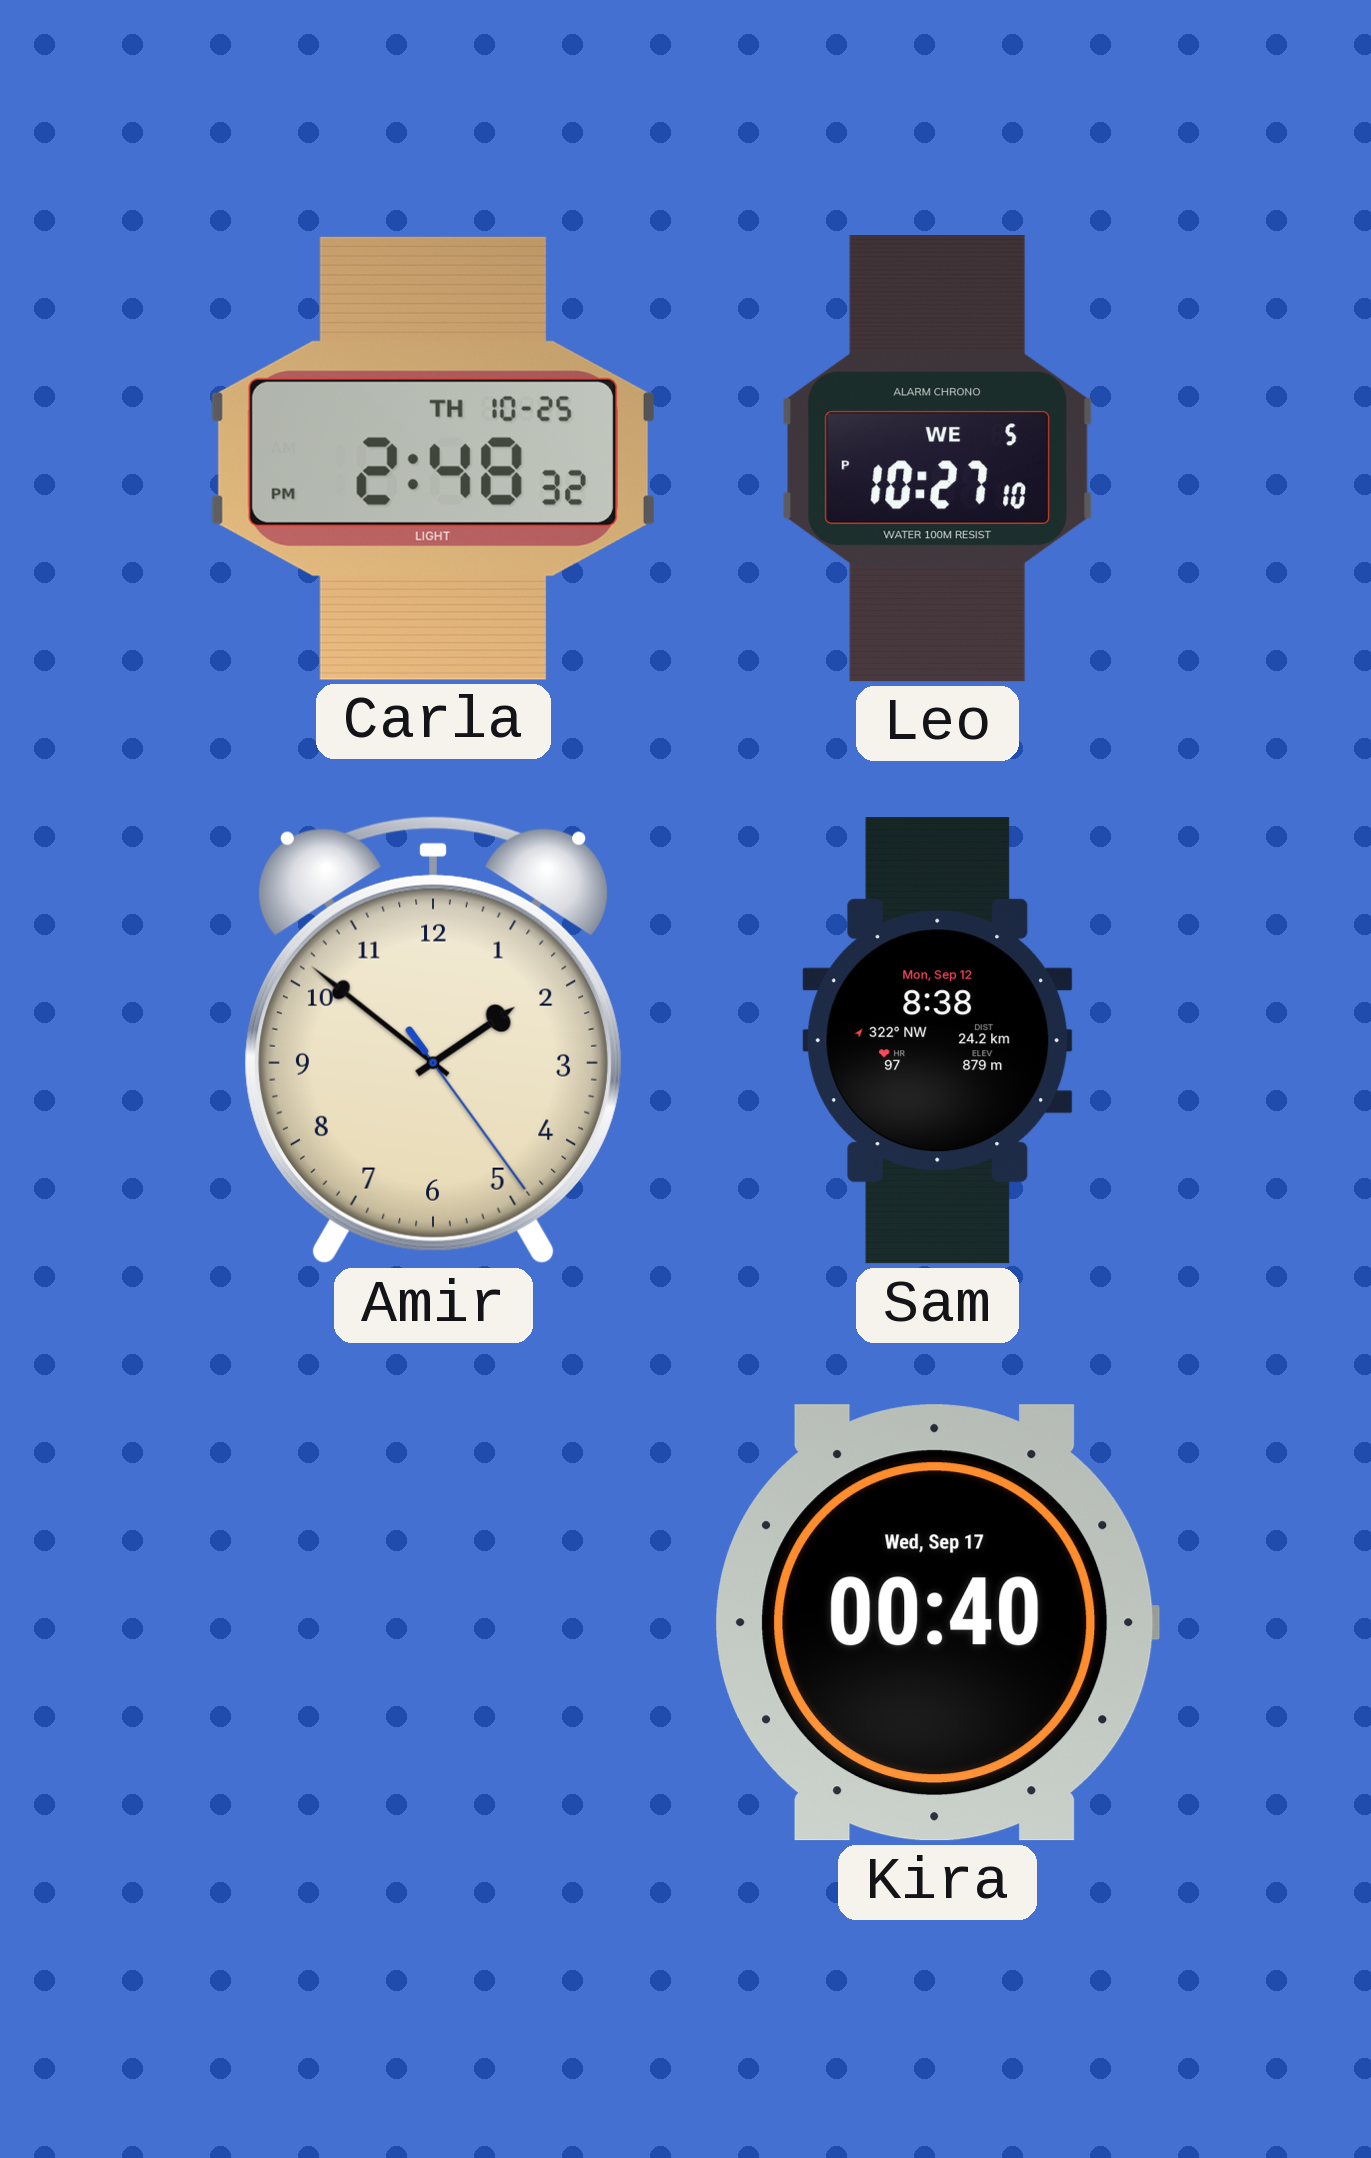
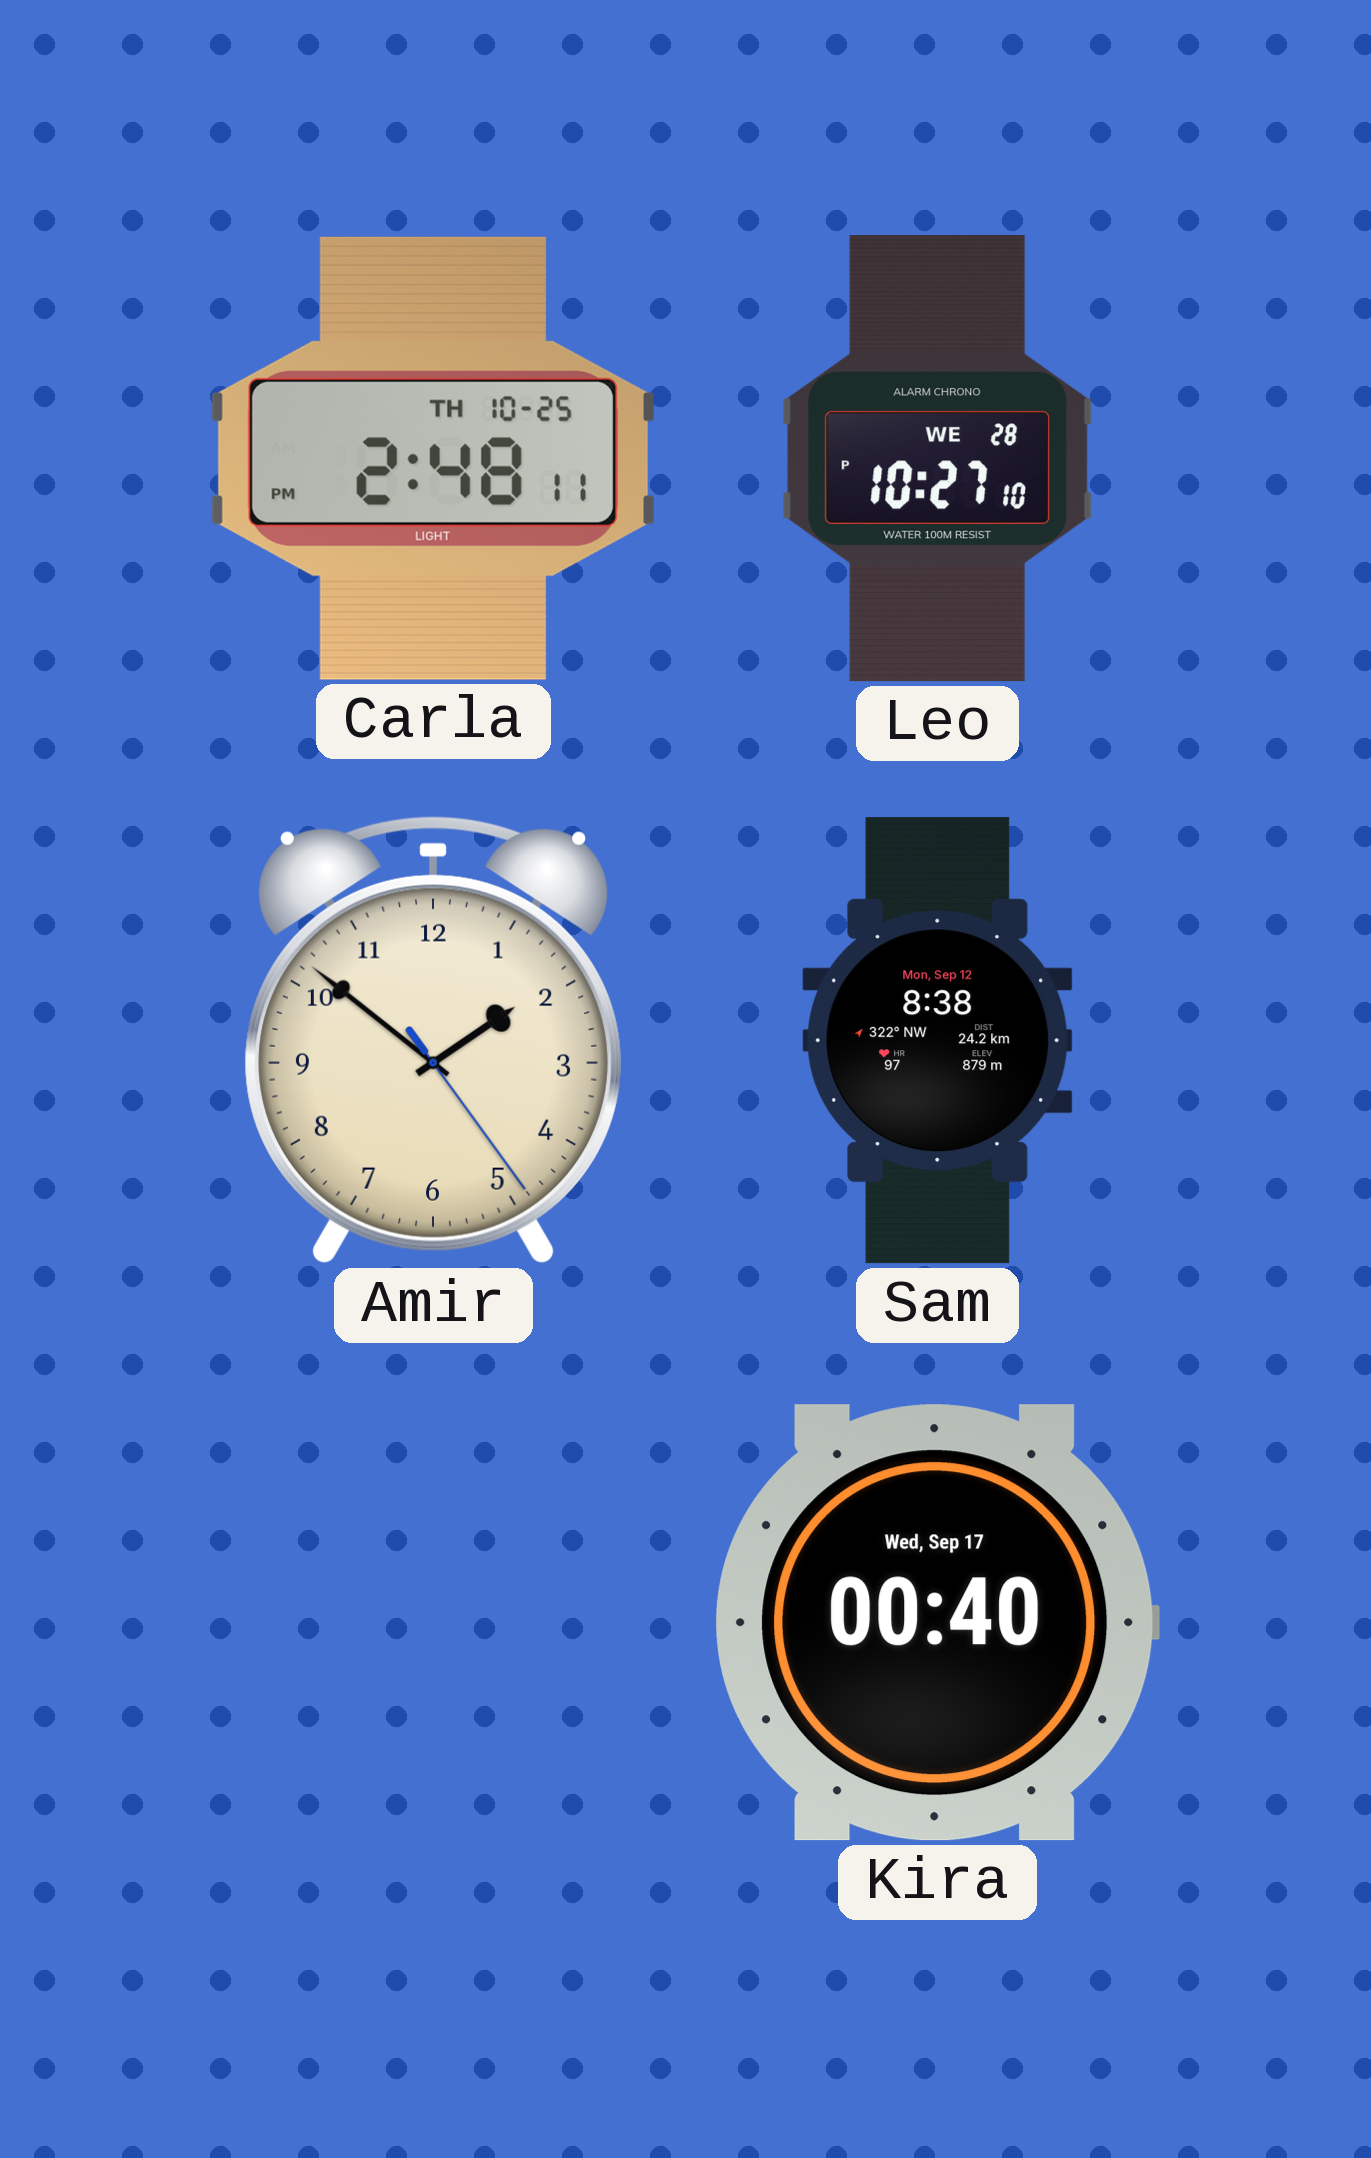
Carla: 2:48:32 PM -> 2:48:11 PM
Leo date: WE 5 -> WE 28
